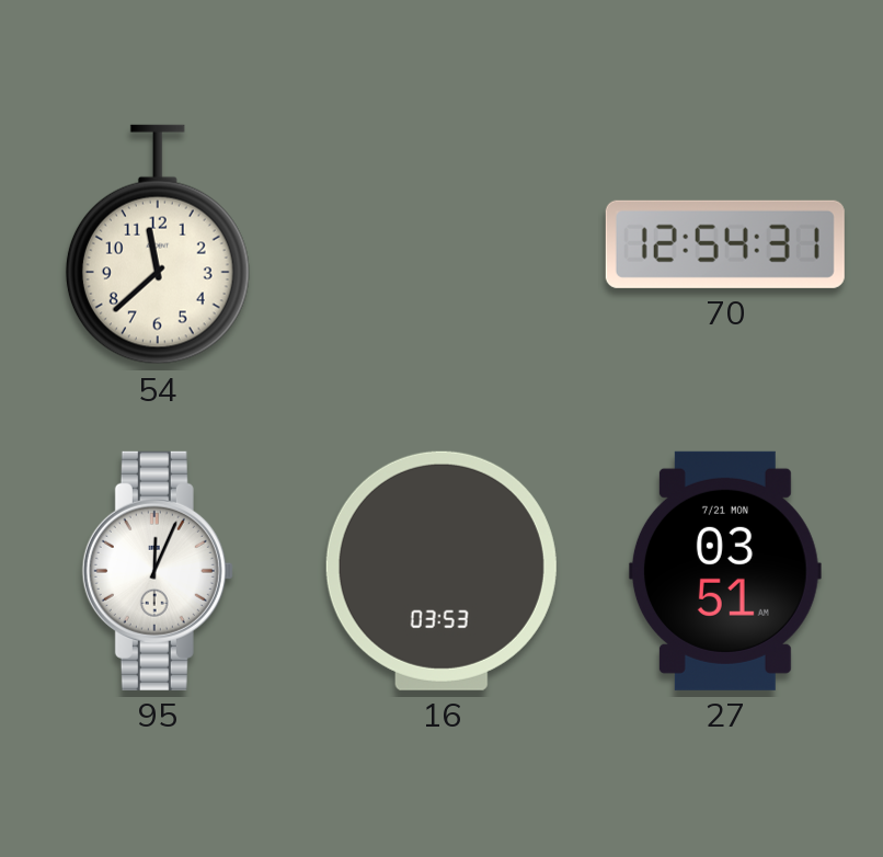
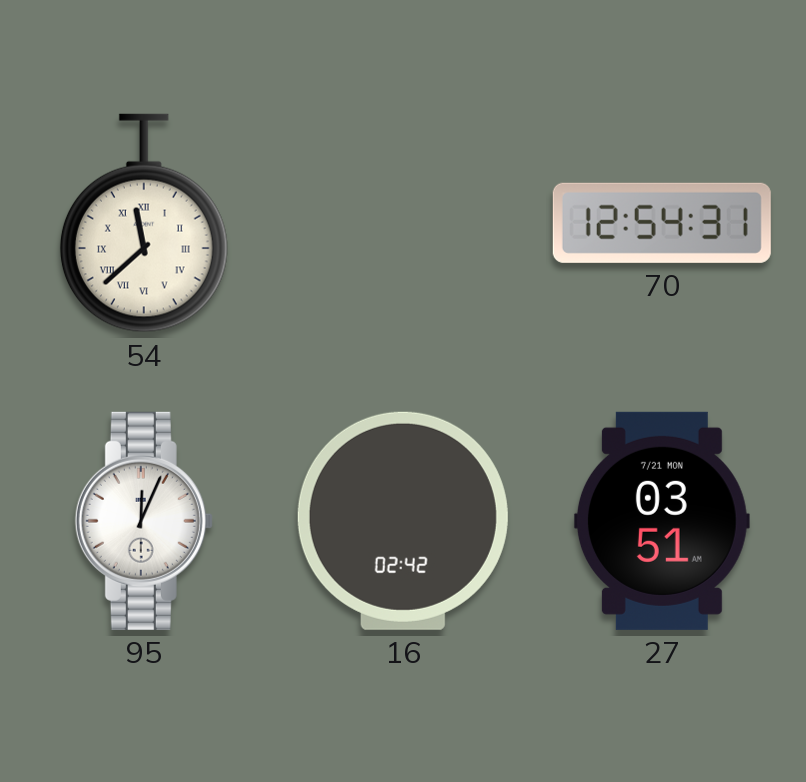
54 numerals: Arabic -> Roman
16: 03:53 -> 02:42
